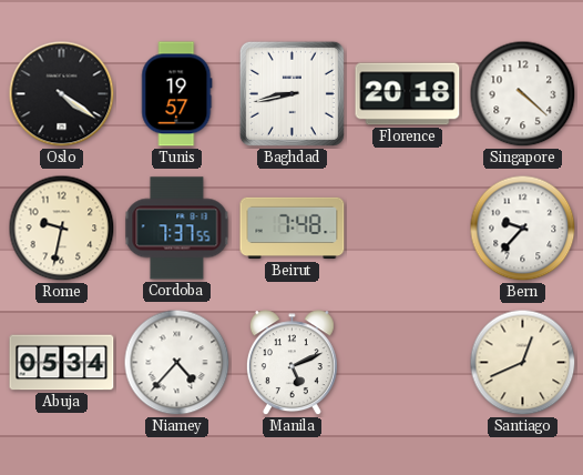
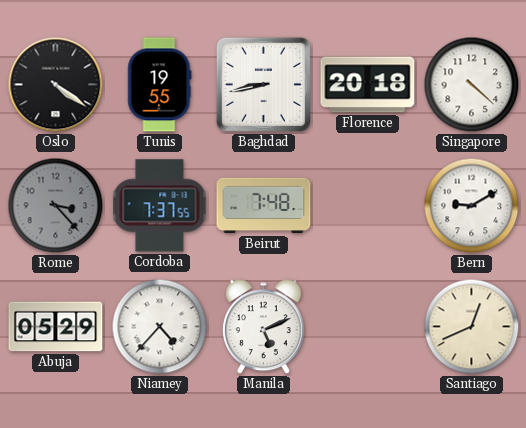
Tunis: 19:57 -> 19:55
Rome: 9:32 -> 3:23
Rome dial: cream -> grey
Bern: 9:37 -> 9:10
Abuja: 05:34 -> 05:29
